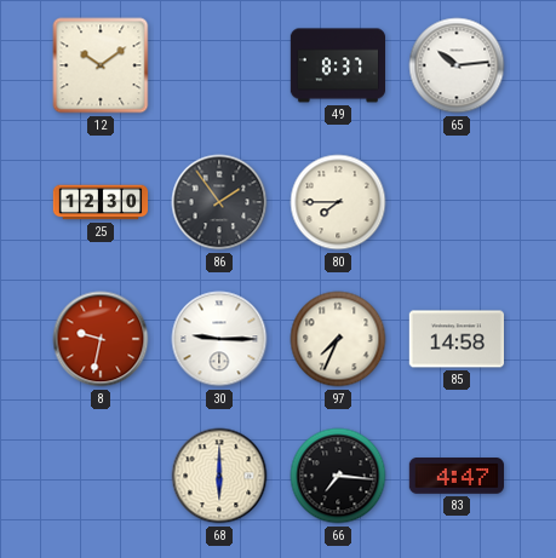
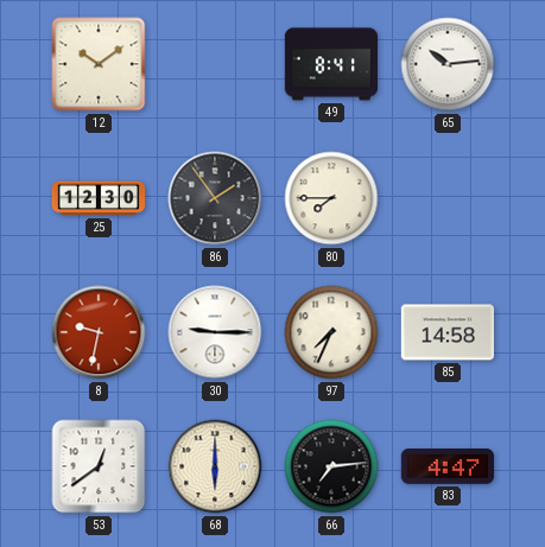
49: 8:37 -> 8:41
53: none -> 12:39
66: 7:16 -> 7:14
